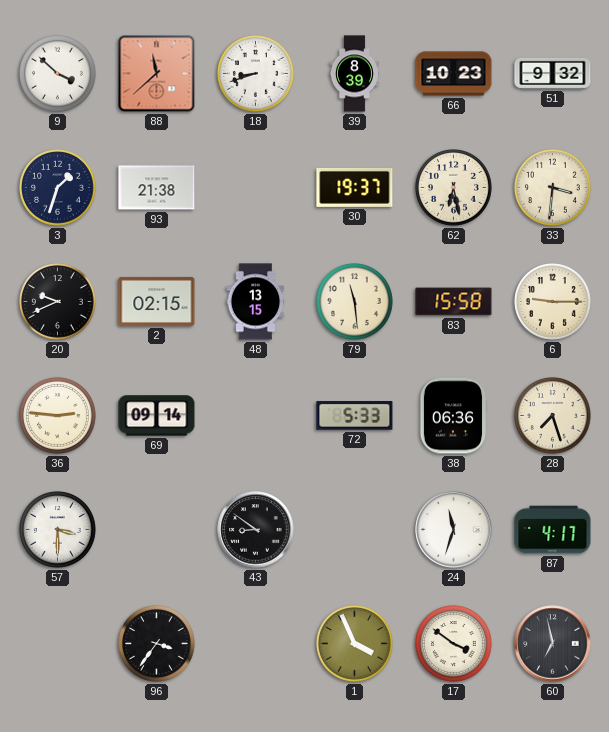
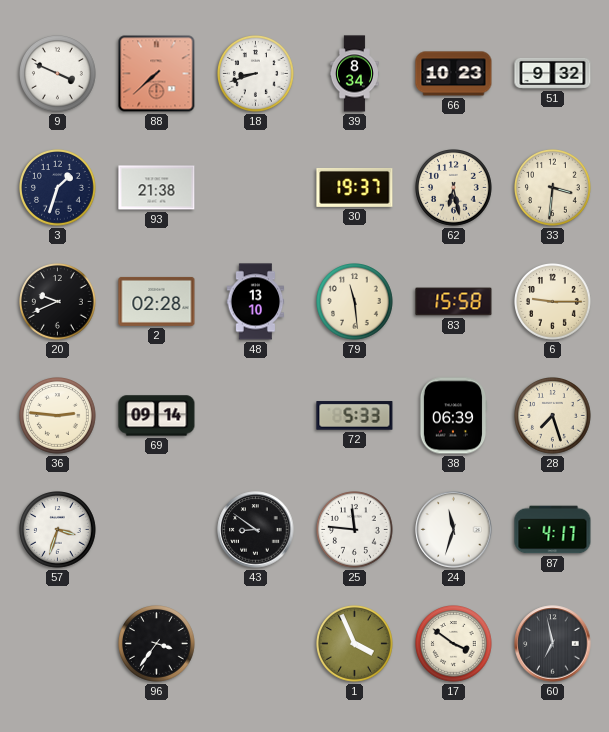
9: 3:52 -> 3:49
88: 11:38 -> 7:38
39: 8:39 -> 8:34
2: 02:15 -> 02:28
48: 13:15 -> 13:10
38: 06:36 -> 06:39
57: 3:30 -> 3:33
25: none -> 11:46
